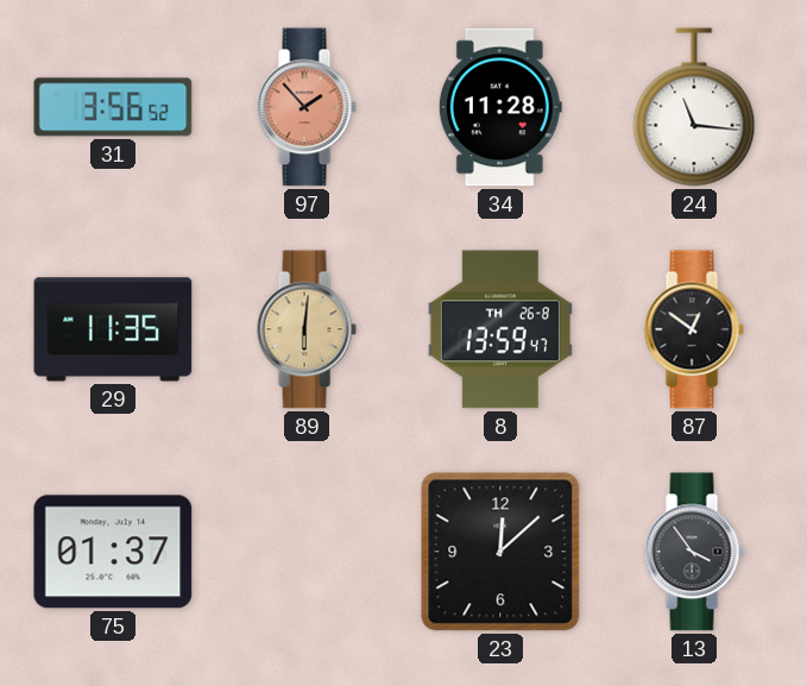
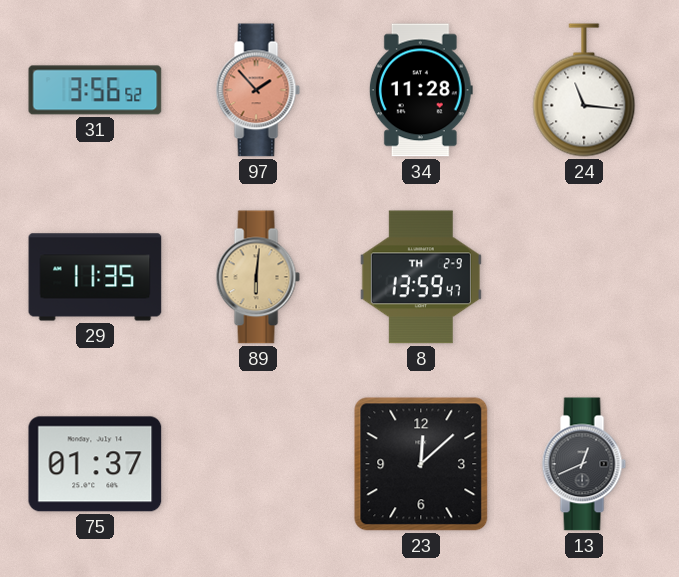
8 date: TH 26-8 -> TH 2-9
87: 12:51 -> none
13: 3:54 -> 12:41
